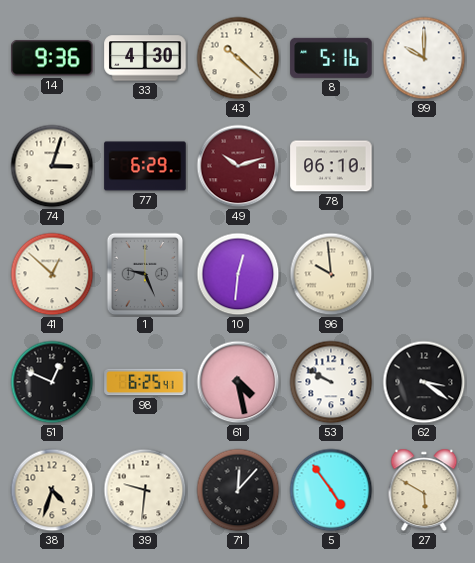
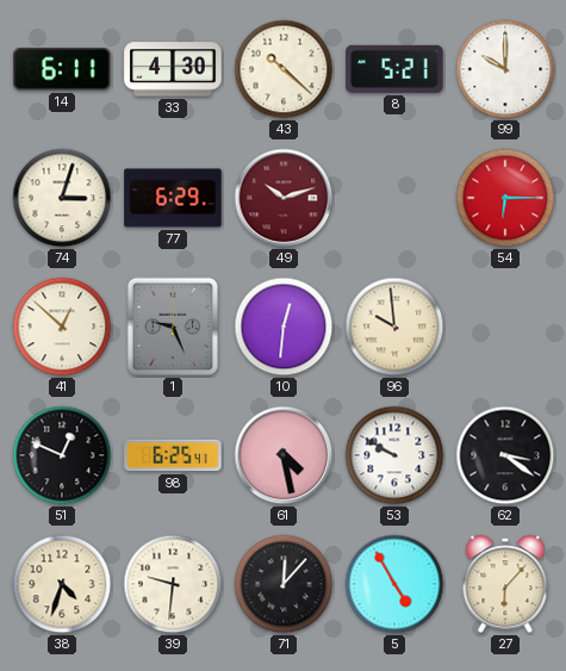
14: 9:36 -> 6:11
8: 5:16 -> 5:21
78: 06:10 -> none
54: none -> 6:15
5: 4:54 -> 4:55
27: 5:50 -> 6:07
